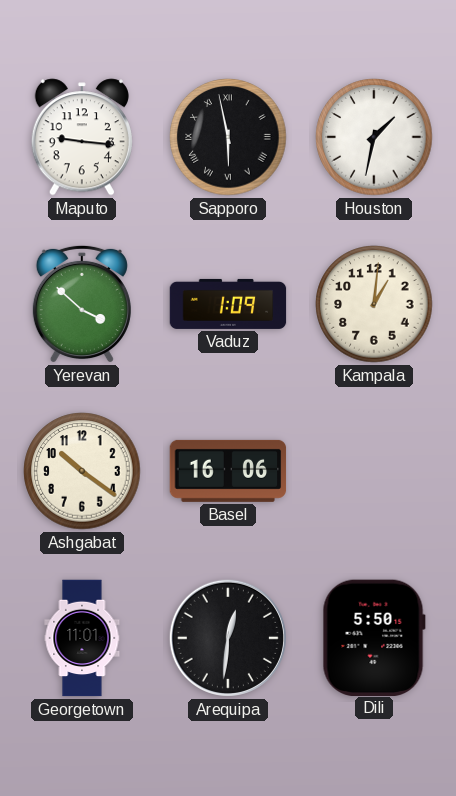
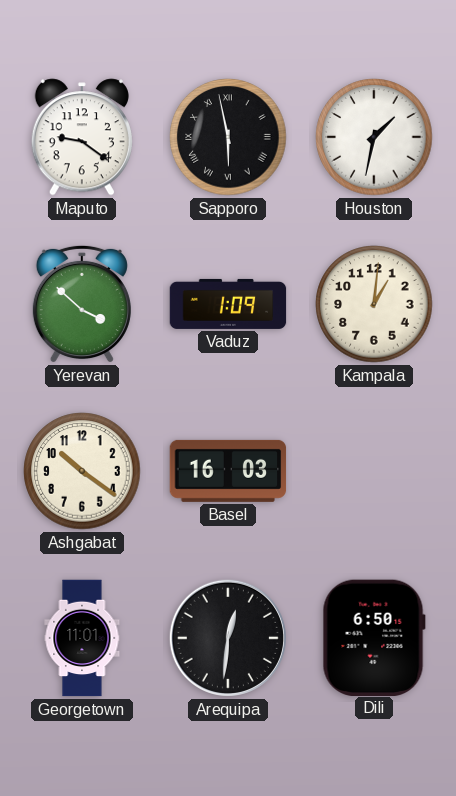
Maputo: 9:16 -> 9:21
Basel: 16:06 -> 16:03
Dili: 5:50 -> 6:50
